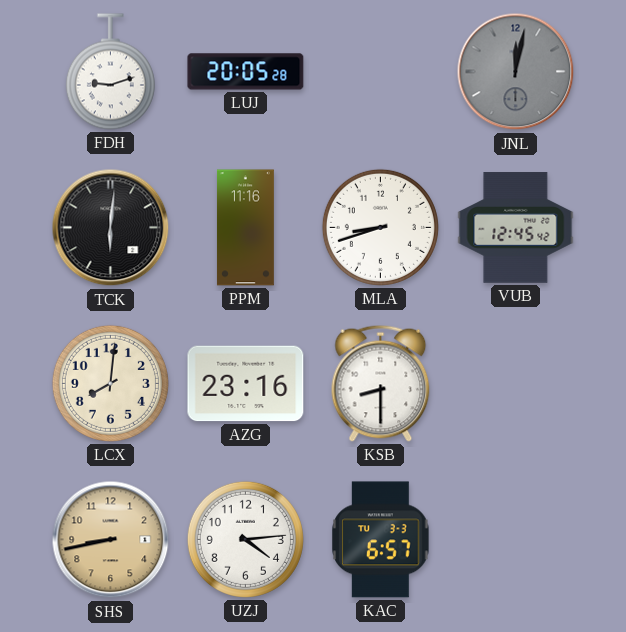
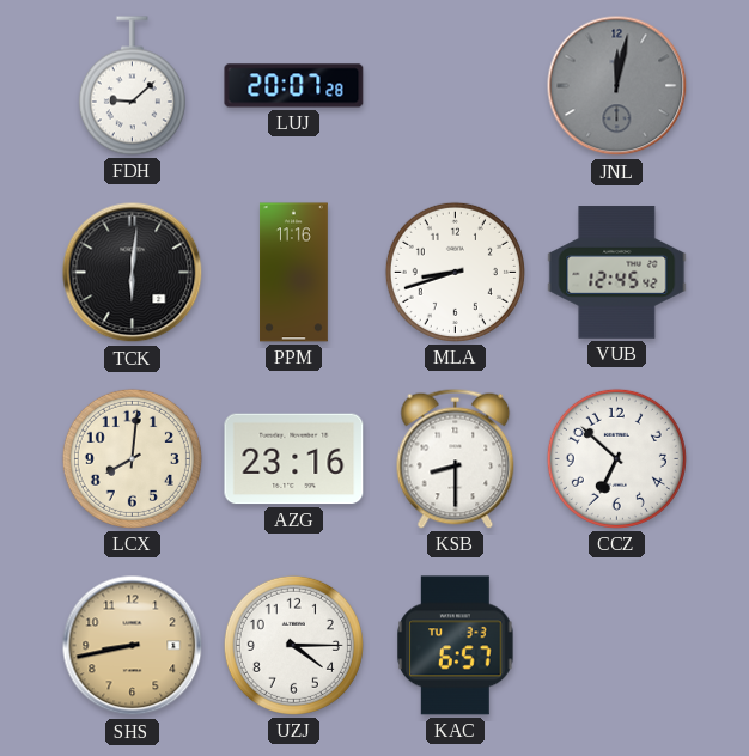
FDH: 9:12 -> 9:08
LUJ: 20:05 -> 20:07
CCZ: none -> 6:52
UZJ: 4:14 -> 4:15
